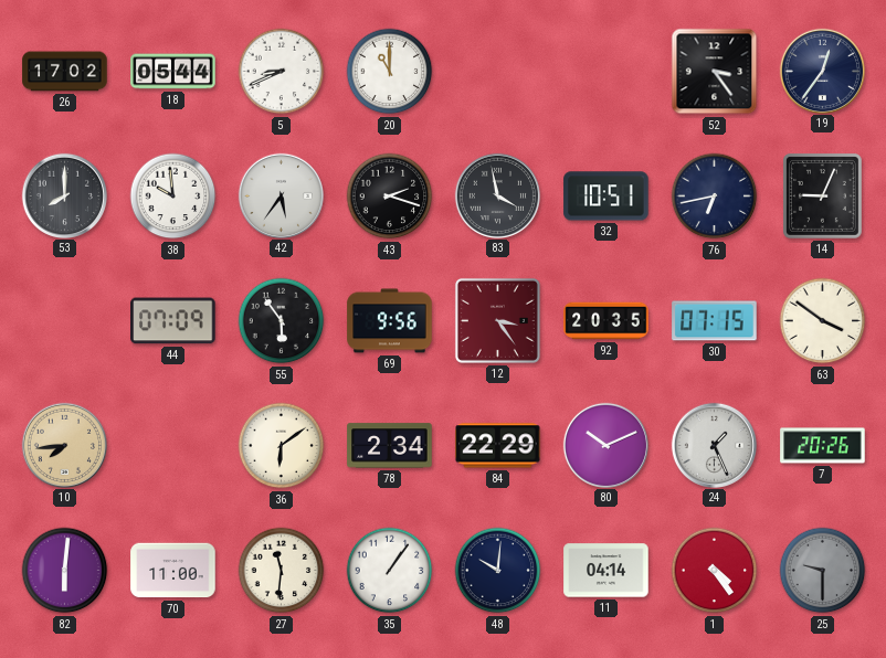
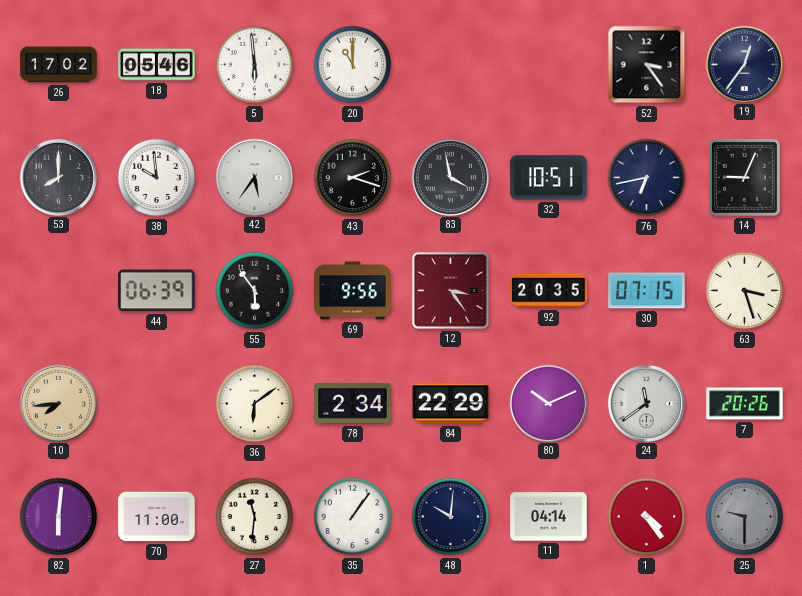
18: 05:44 -> 05:46
5: 8:41 -> 5:59
44: 07:09 -> 06:39
63: 3:51 -> 3:27
24: 1:26 -> 11:39
